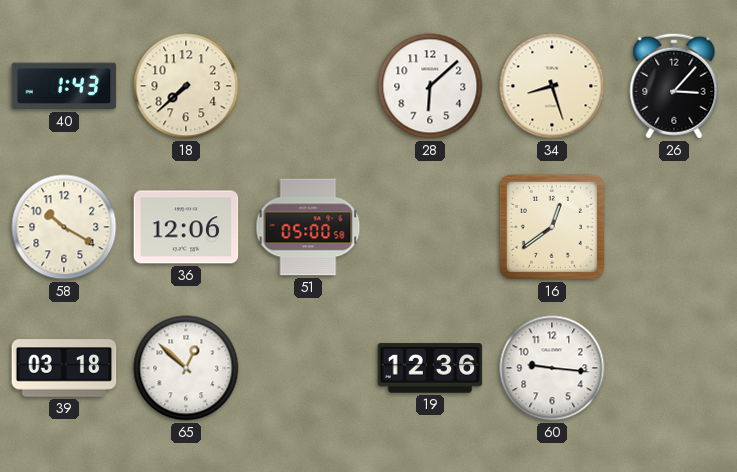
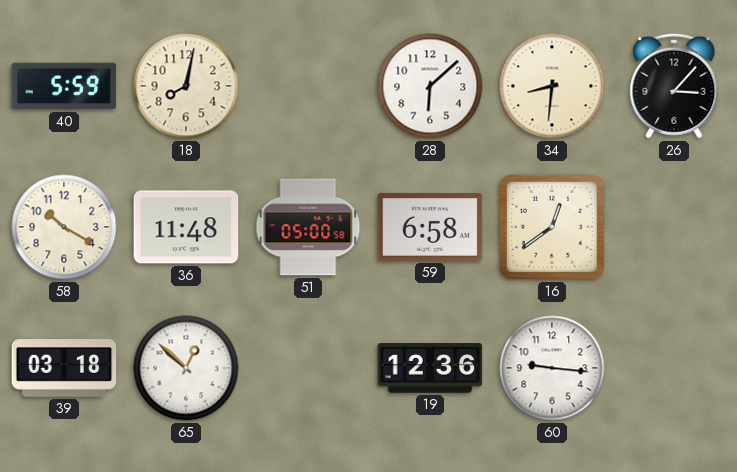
40: 1:43 -> 5:59
18: 7:38 -> 8:02
34: 8:27 -> 8:31
36: 12:06 -> 11:48
59: none -> 6:58
